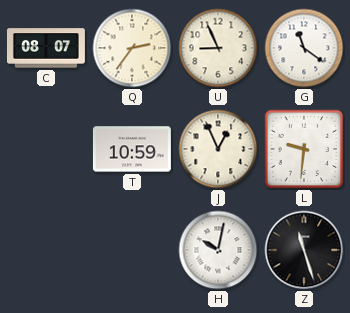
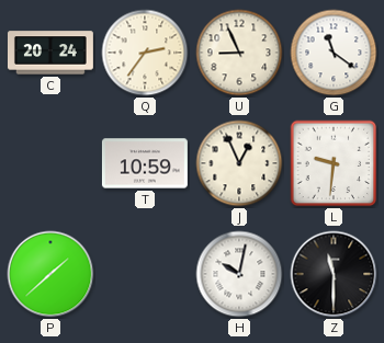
C: 08:07 -> 20:24
P: none -> 1:38
Z: 11:27 -> 11:30
